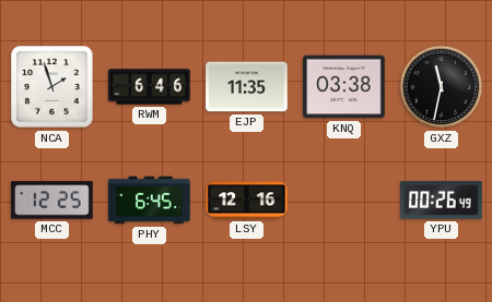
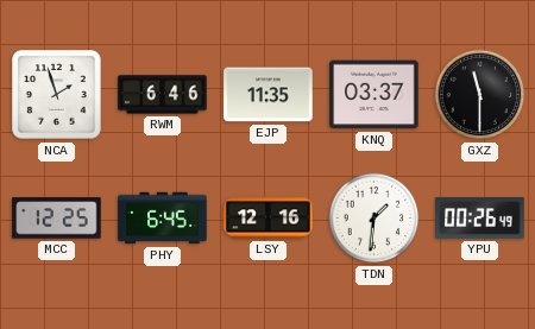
KNQ: 03:38 -> 03:37
GXZ: 11:32 -> 11:30
TDN: none -> 1:31
